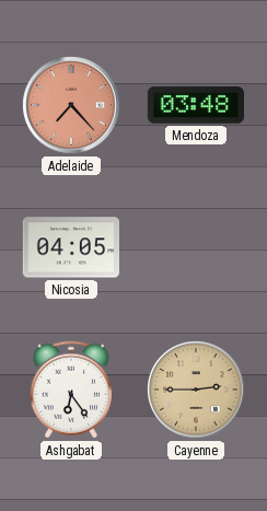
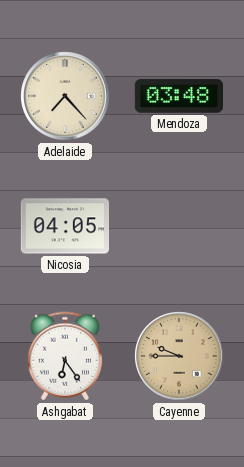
Adelaide dial: salmon -> cream
Cayenne: 2:45 -> 9:45
